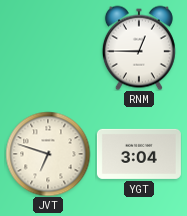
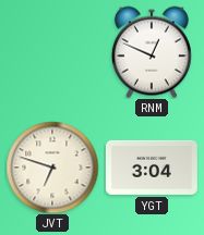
RNM: 12:45 -> 12:49
